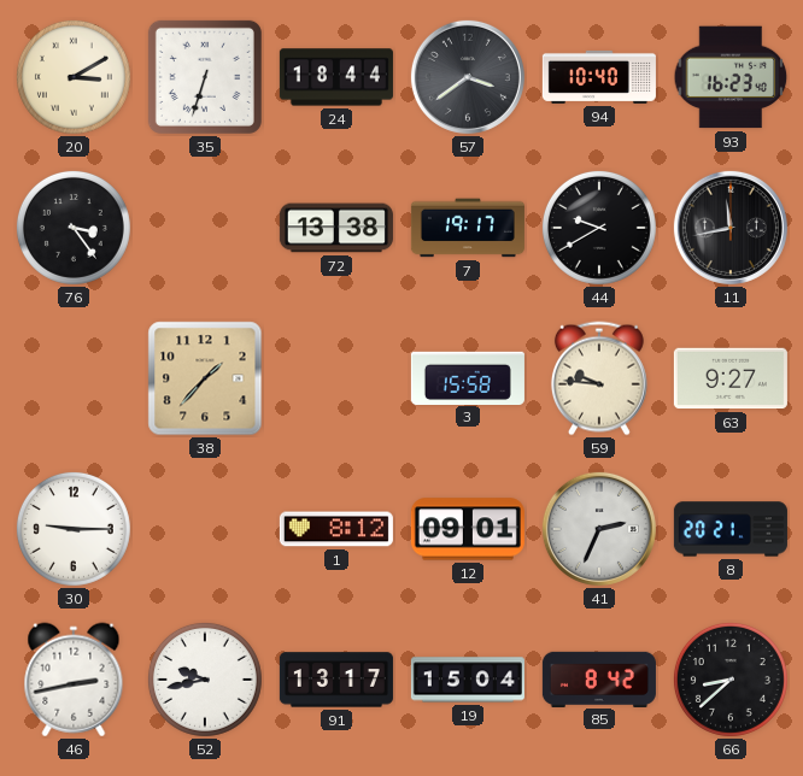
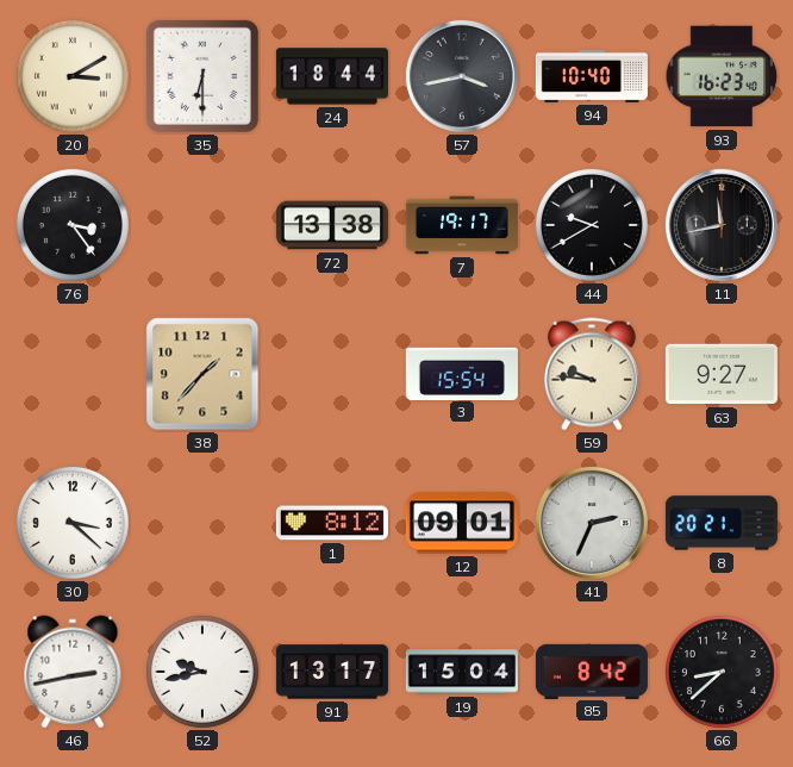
35: 6:33 -> 6:30
57: 3:39 -> 3:43
3: 15:58 -> 15:54
30: 9:15 -> 3:22
